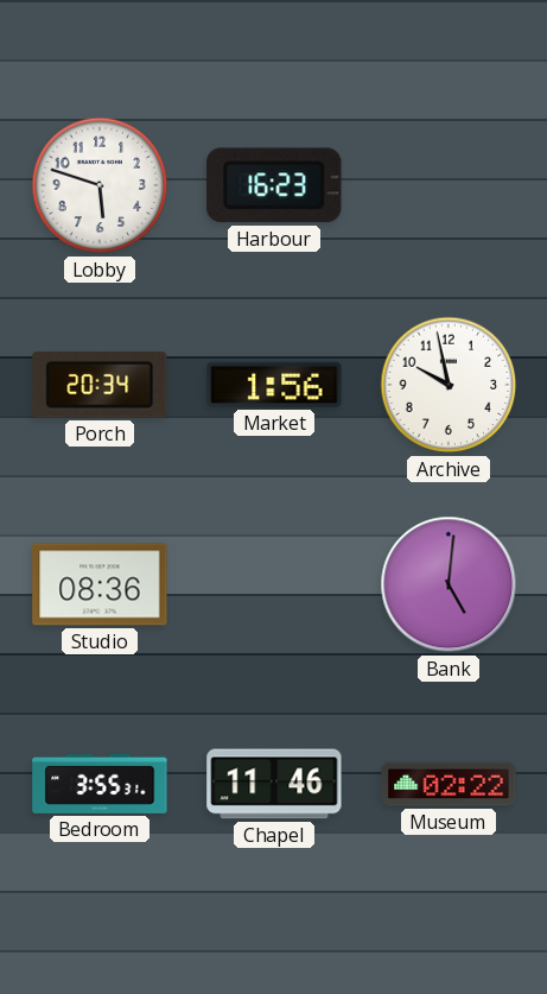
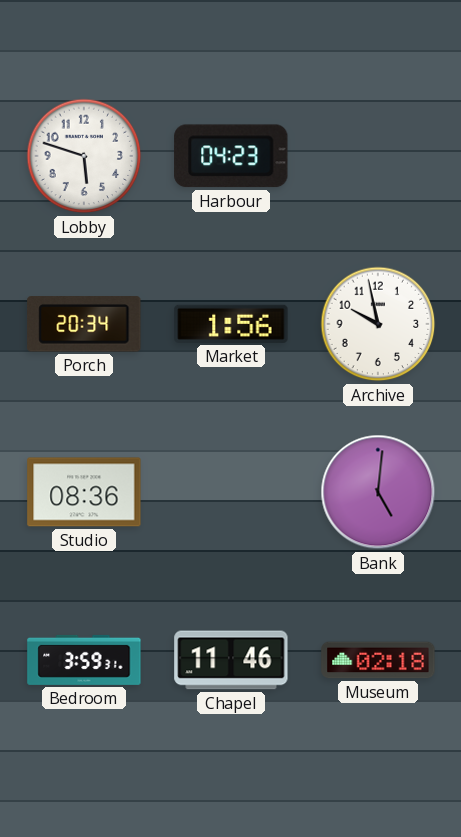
Harbour: 16:23 -> 04:23
Bedroom: 3:55 -> 3:59
Museum: 02:22 -> 02:18
